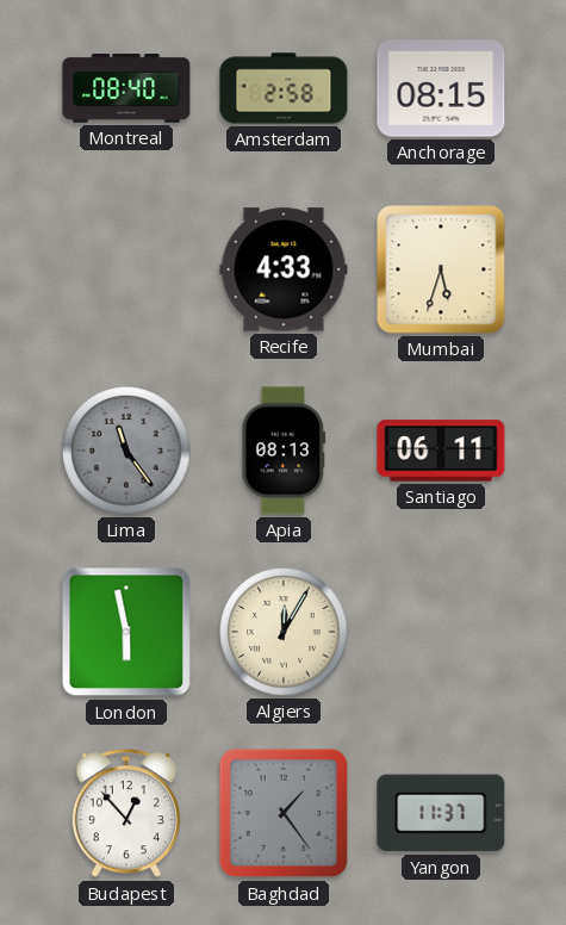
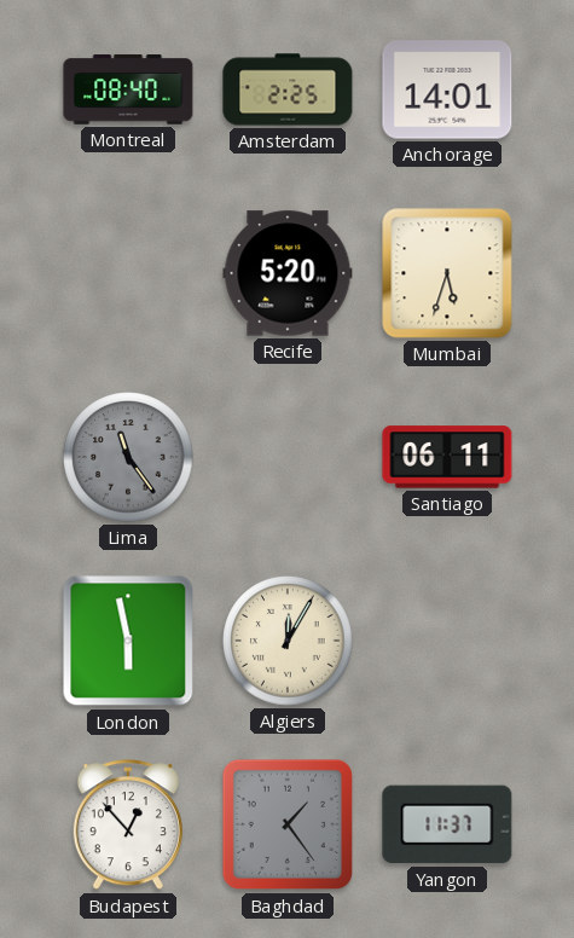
Amsterdam: 2:58 -> 2:25
Anchorage: 08:15 -> 14:01
Recife: 4:33 -> 5:20
Apia: 08:13 -> none
